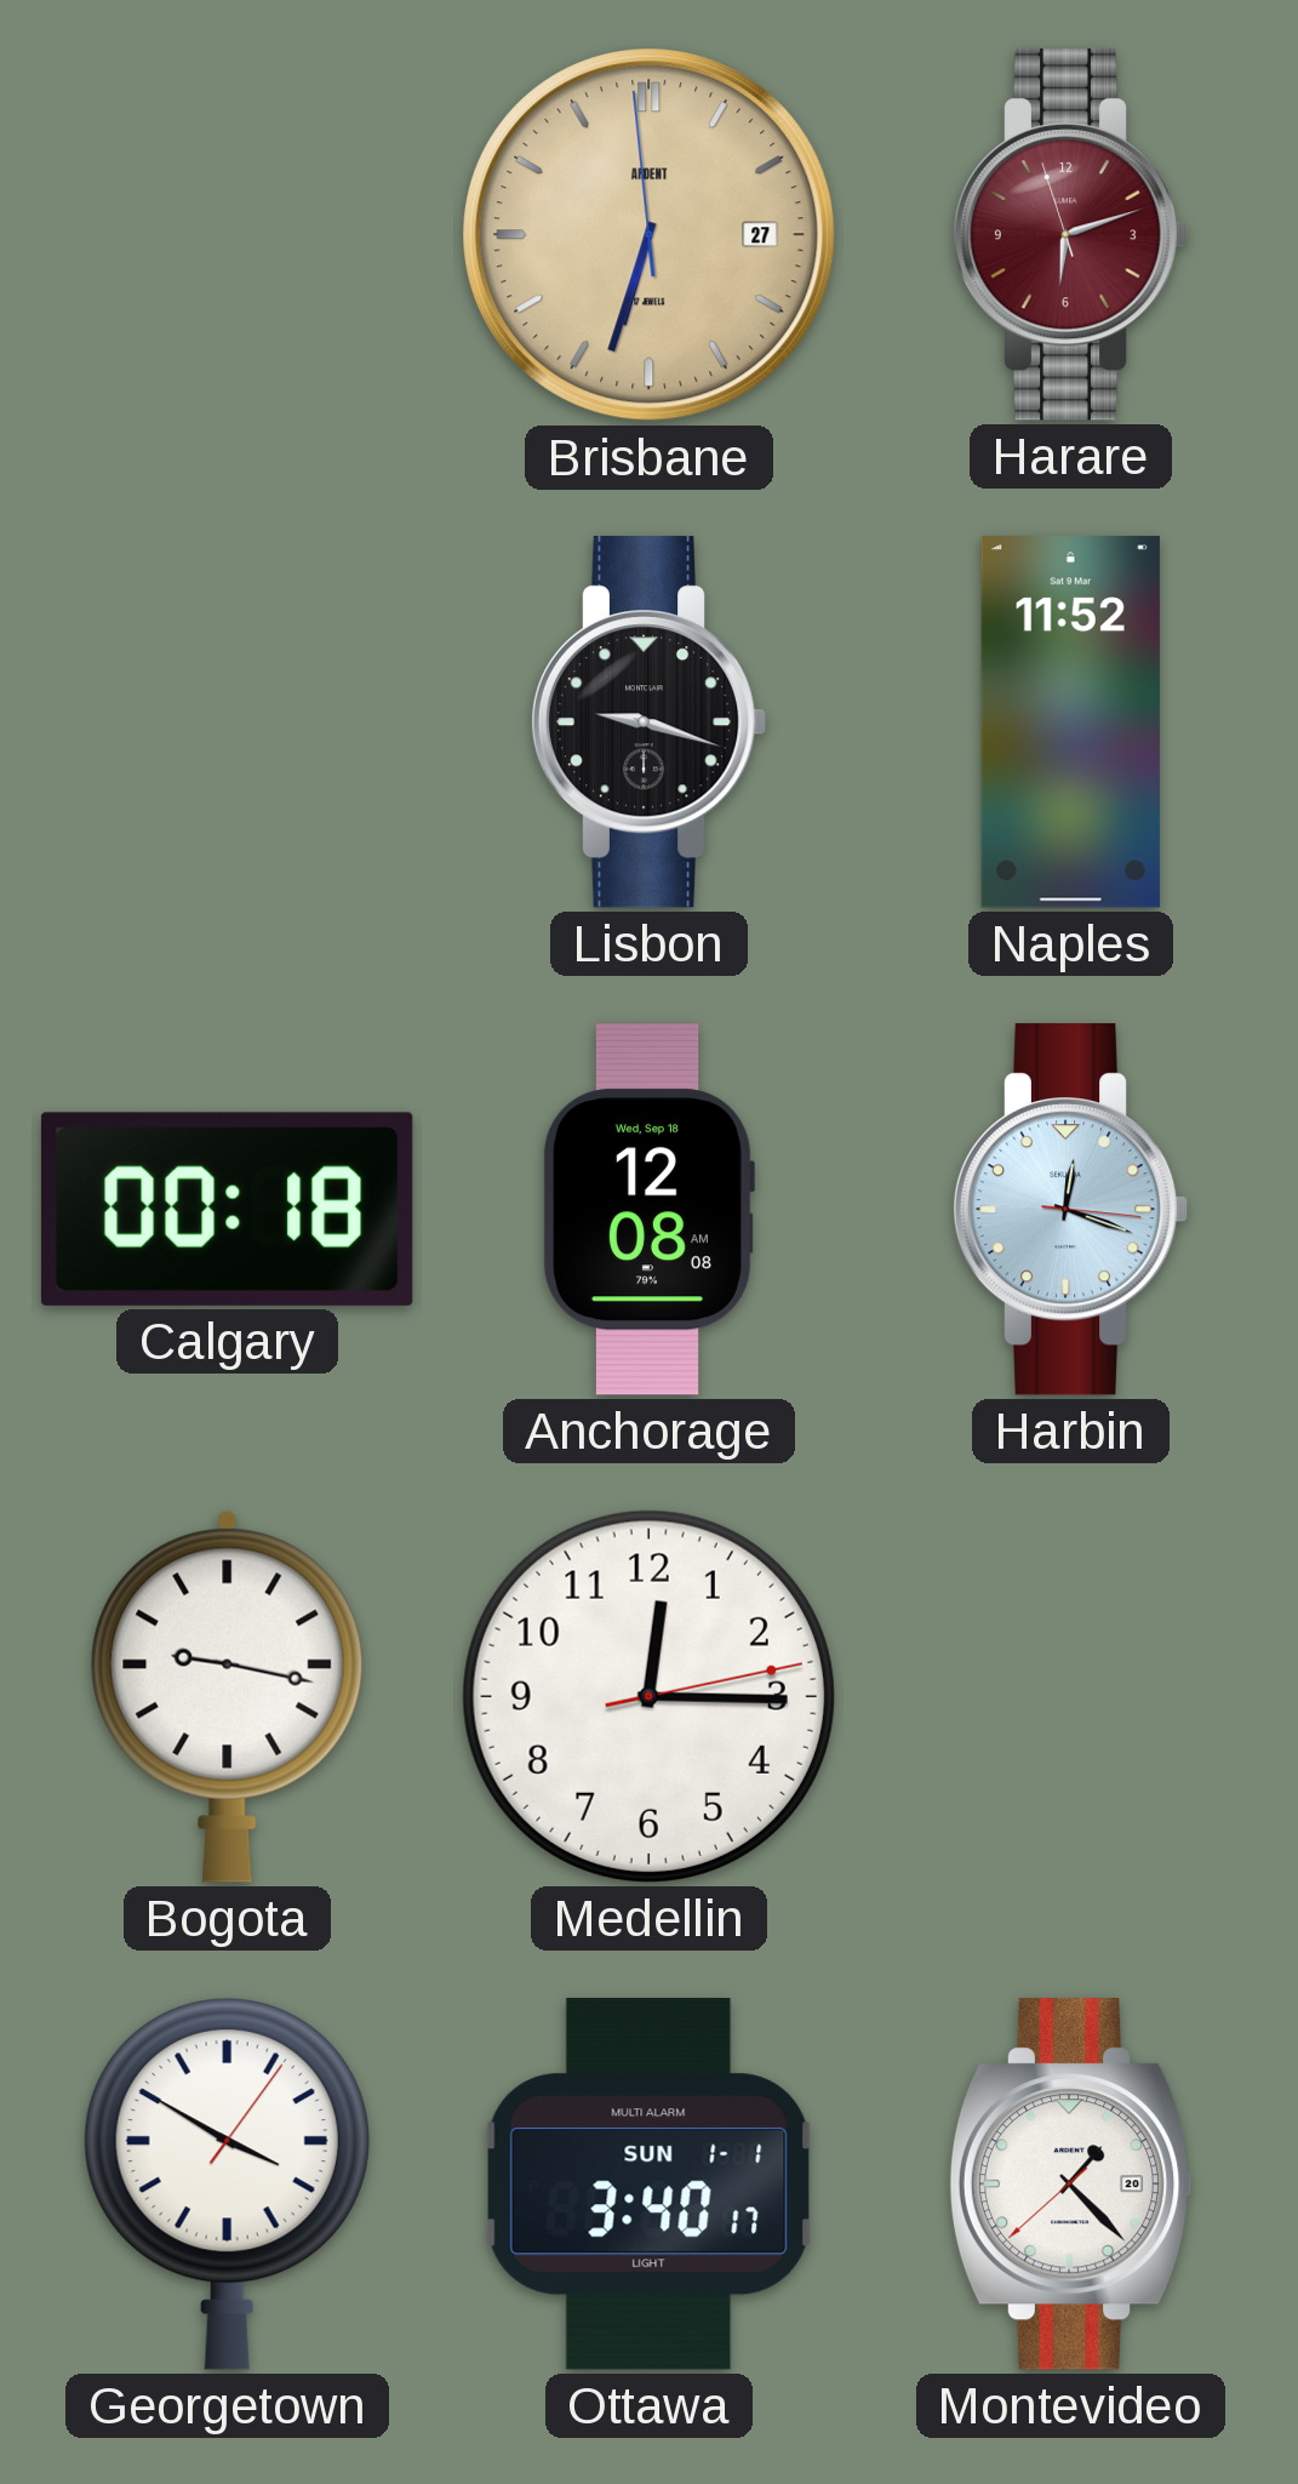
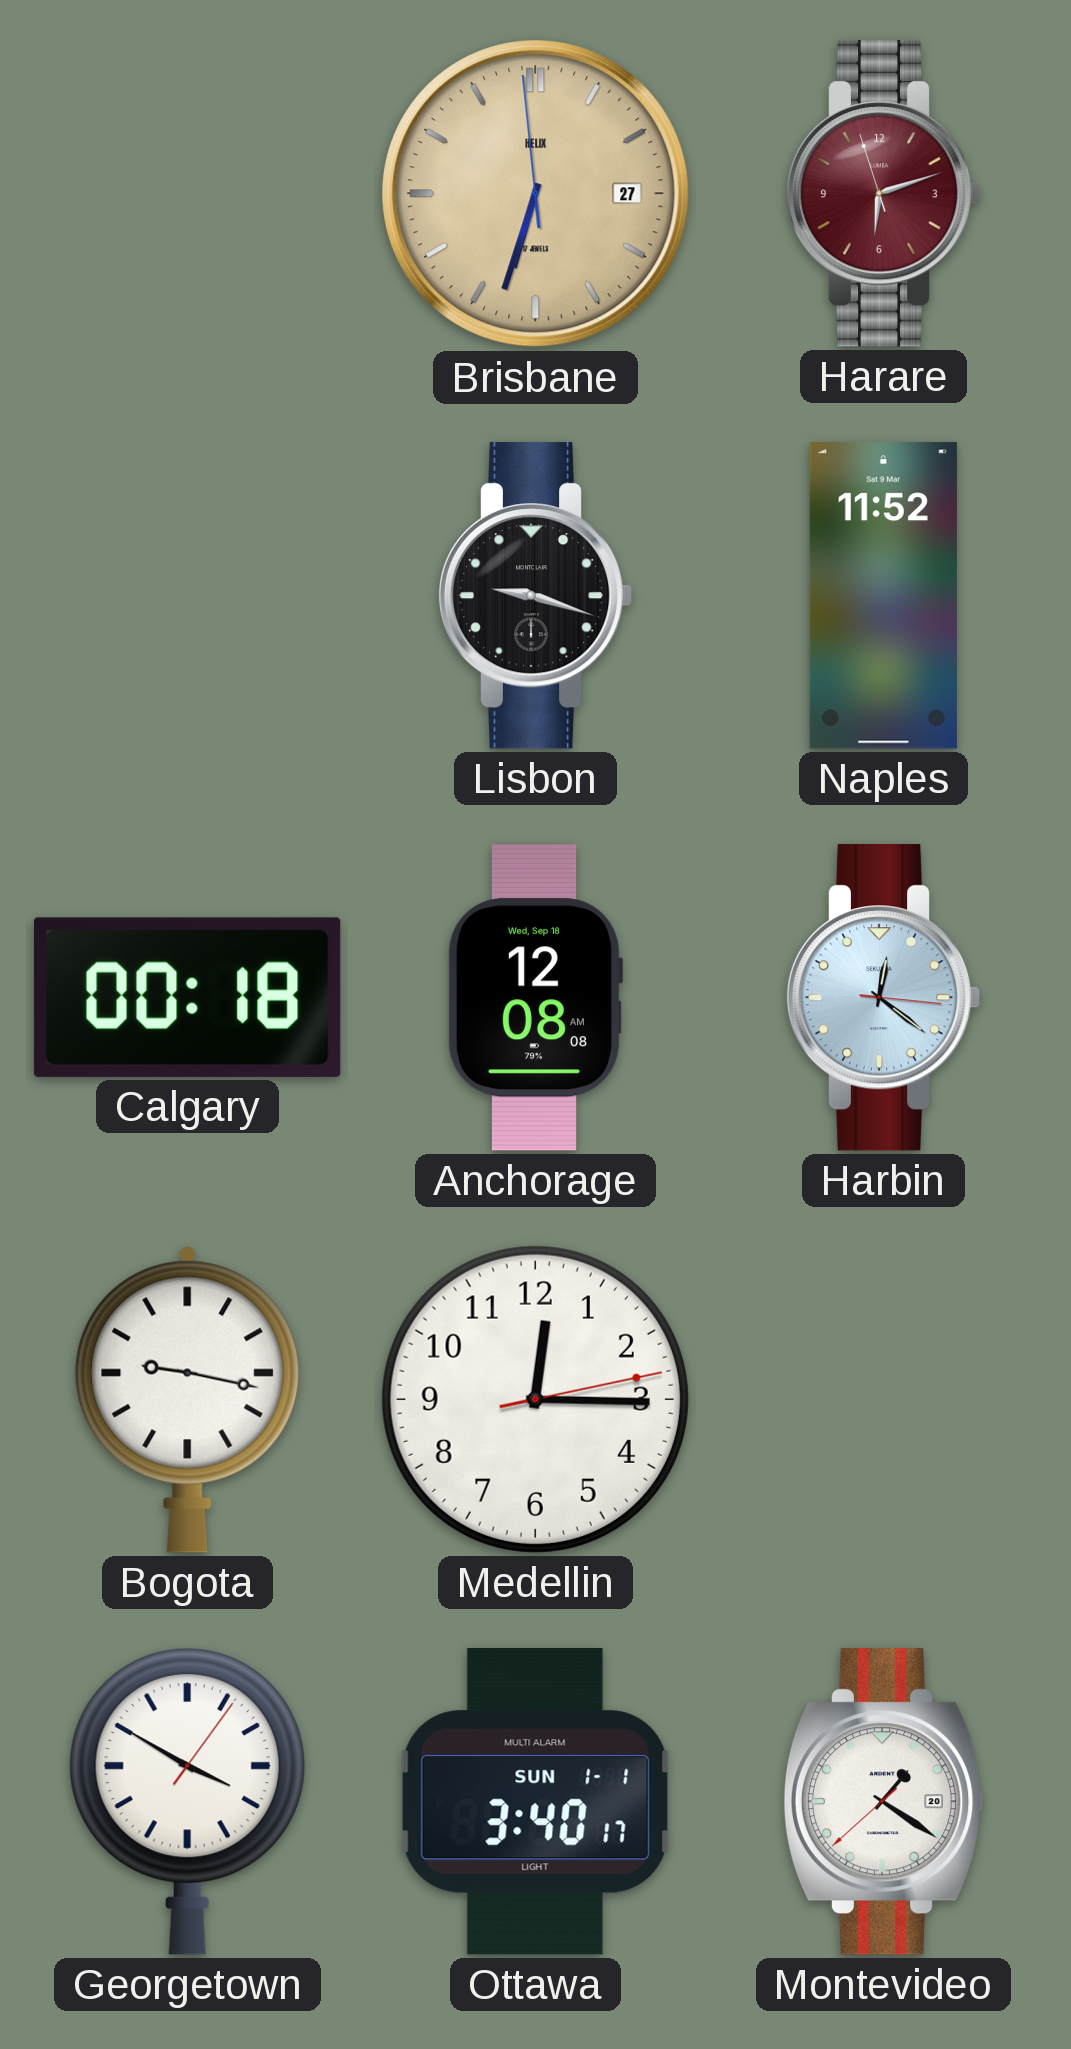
Brisbane brand: ARDENT -> HELIX
Harbin: 12:18 -> 12:21
Montevideo: 1:22 -> 1:20
